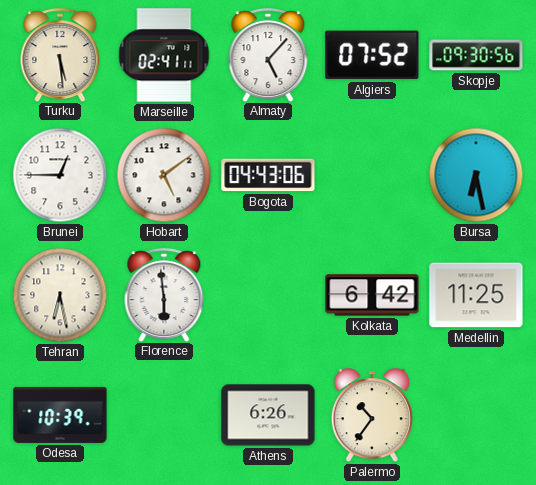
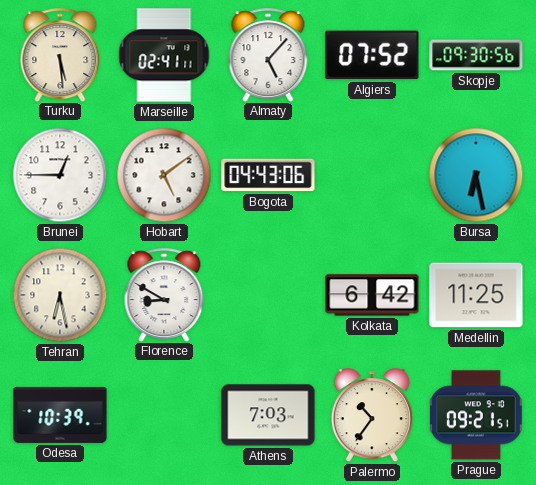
Florence: 5:59 -> 8:50
Athens: 6:26 -> 7:03
Prague: none -> 09:21
